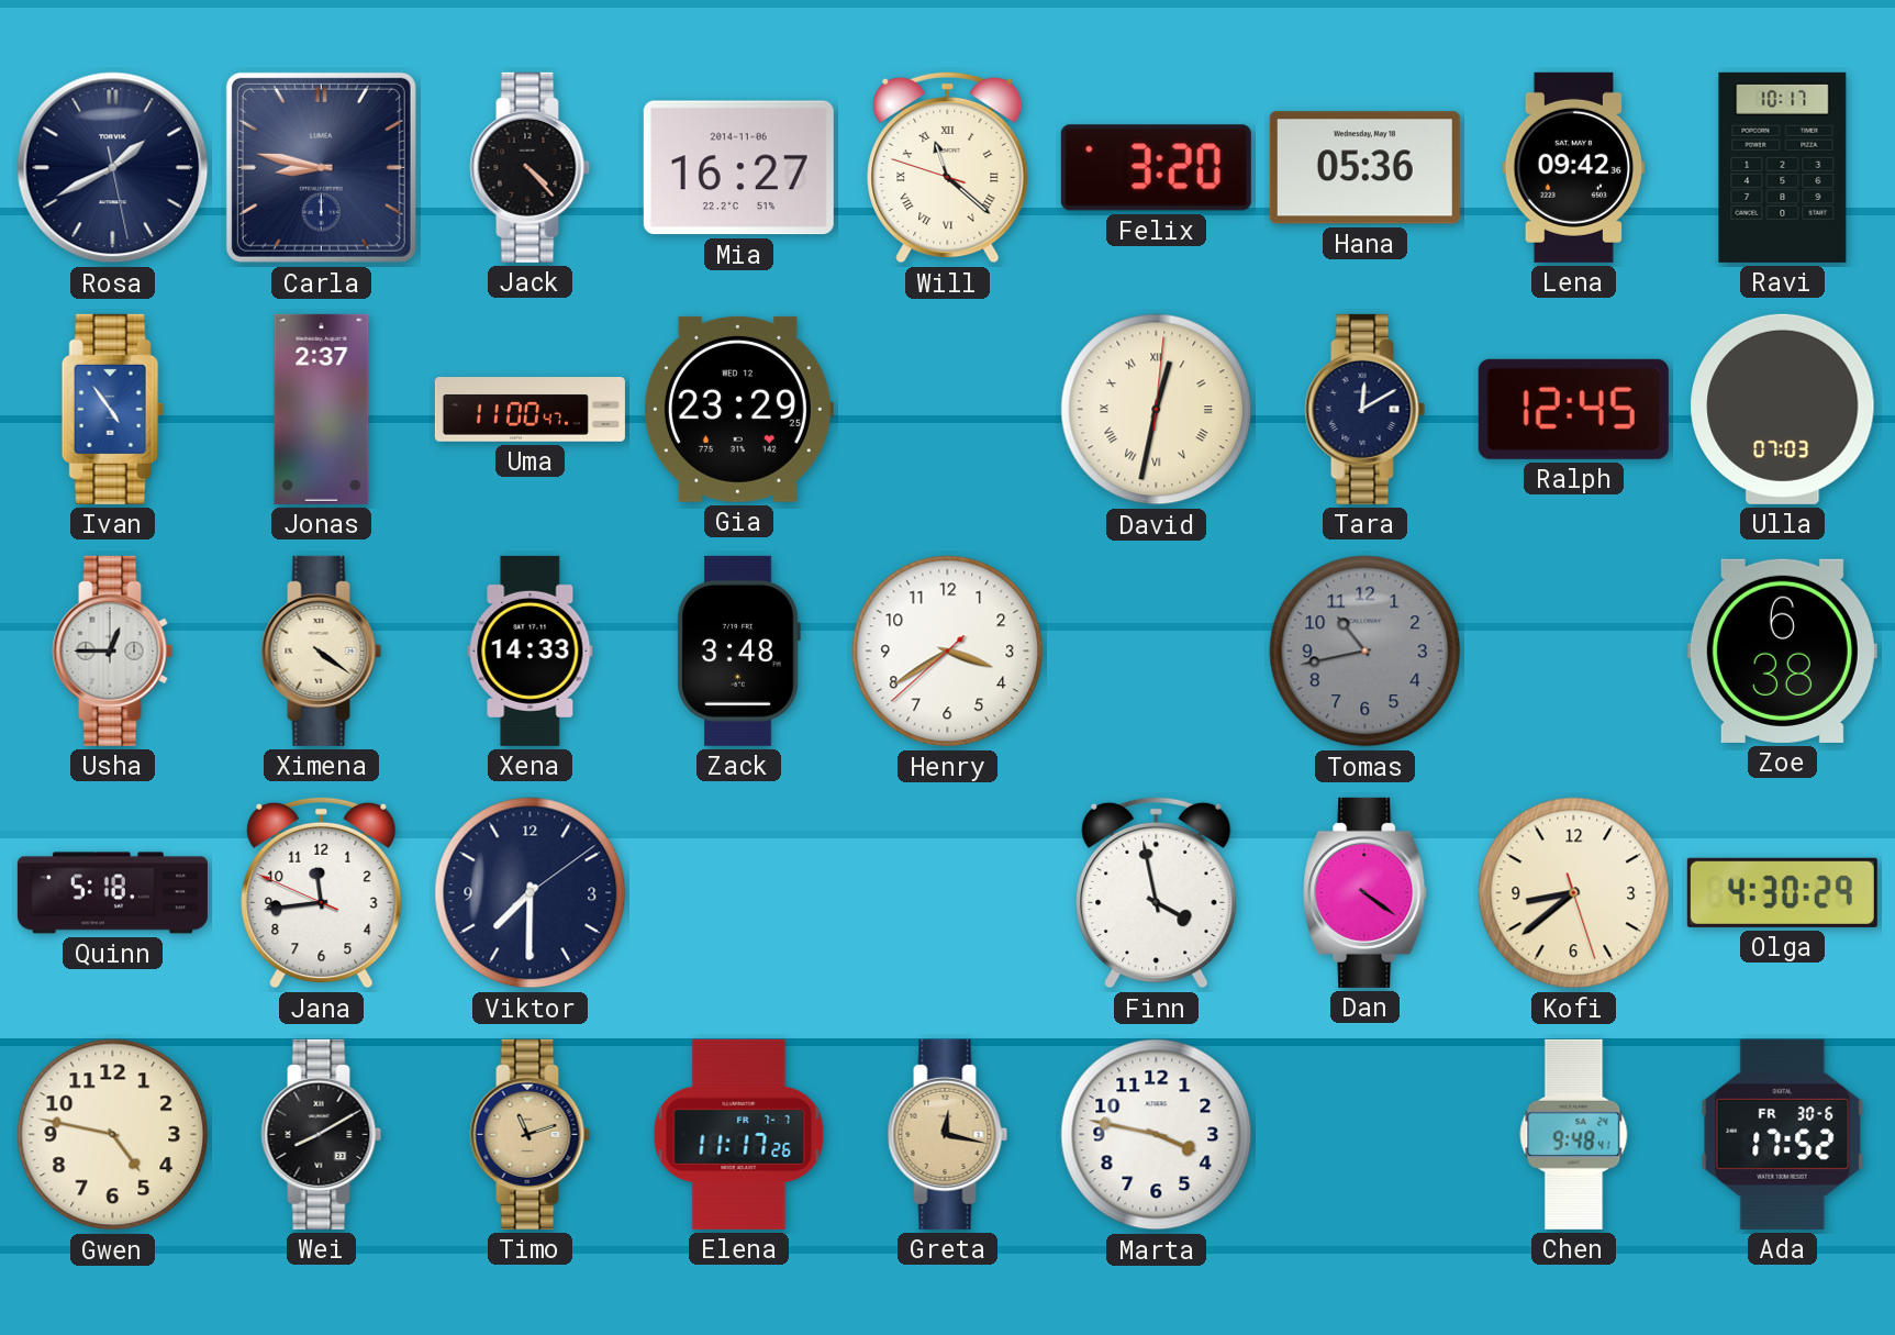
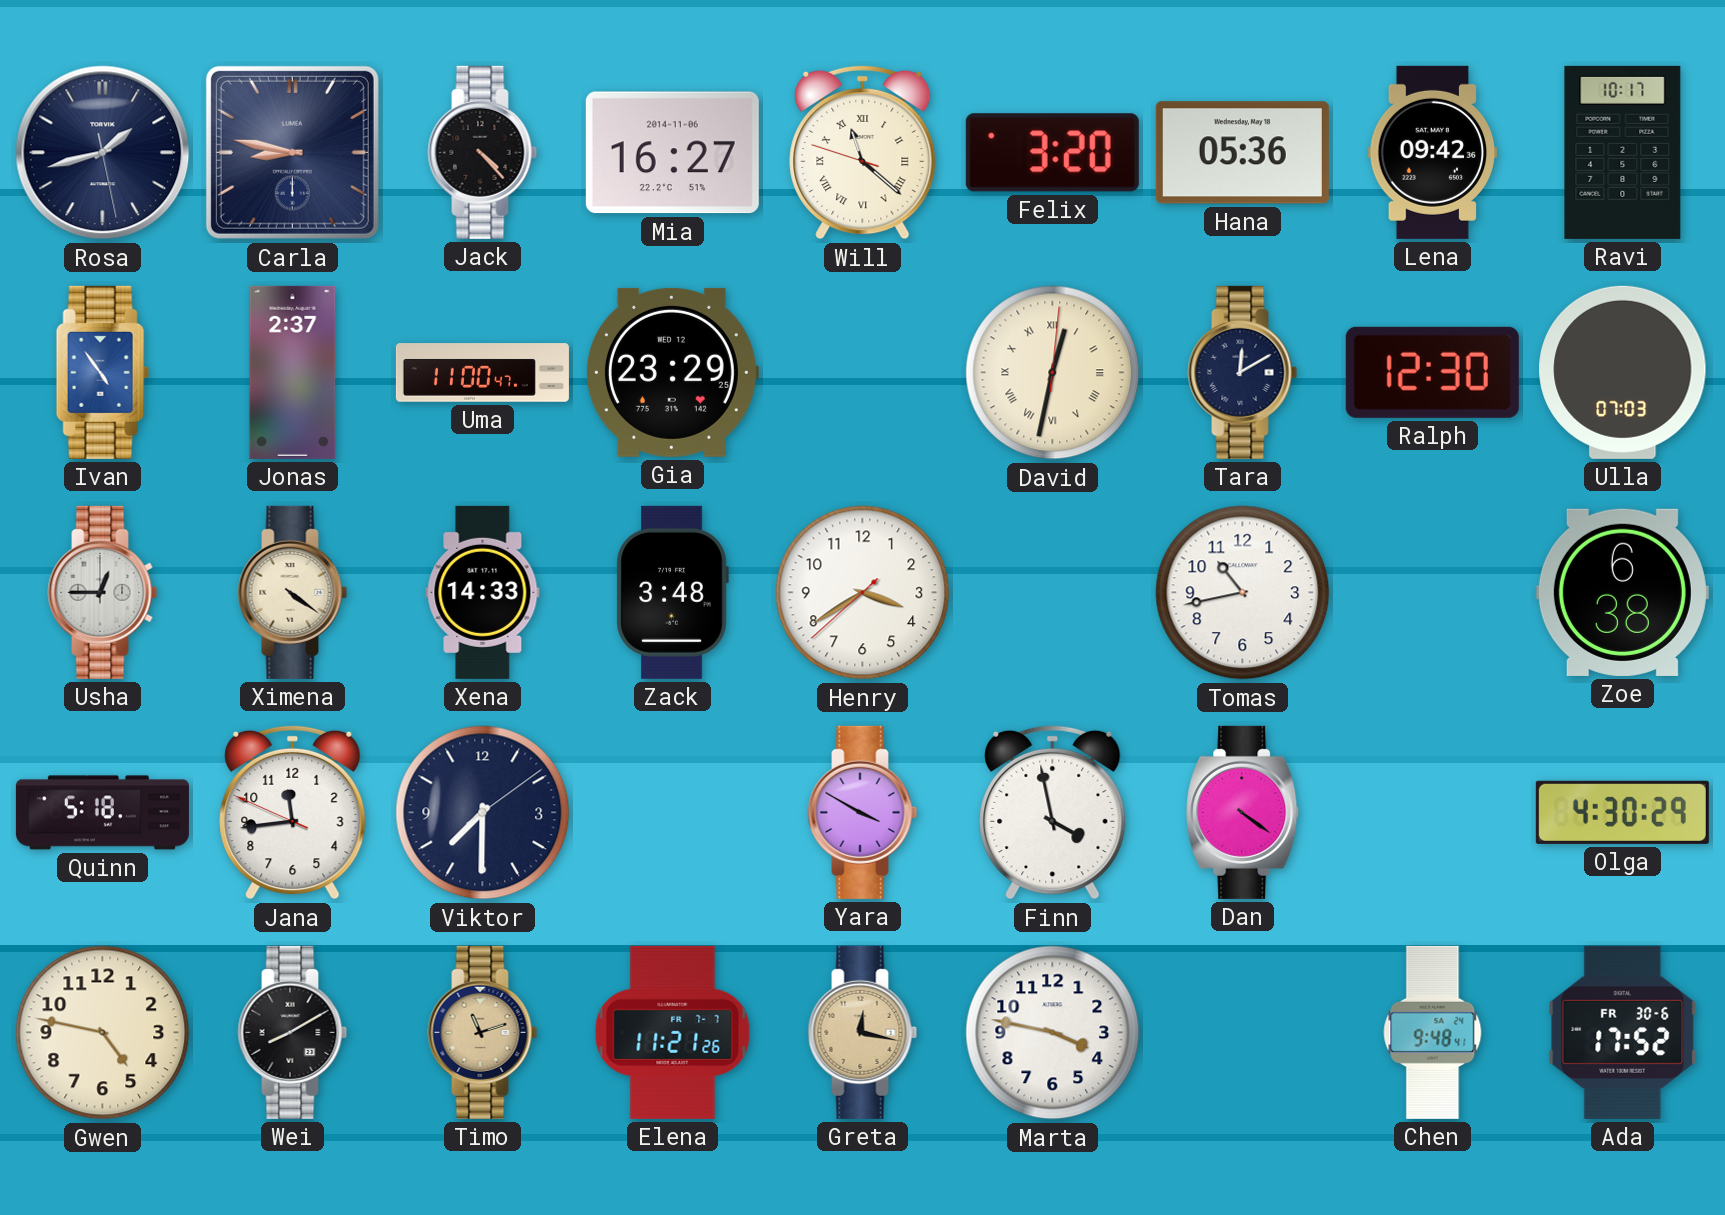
Rosa: 1:40 -> 1:42
Ralph: 12:45 -> 12:30
Tomas dial: grey -> white
Yara: none -> 3:50
Kofi: 8:38 -> none
Elena: 11:17 -> 11:21
